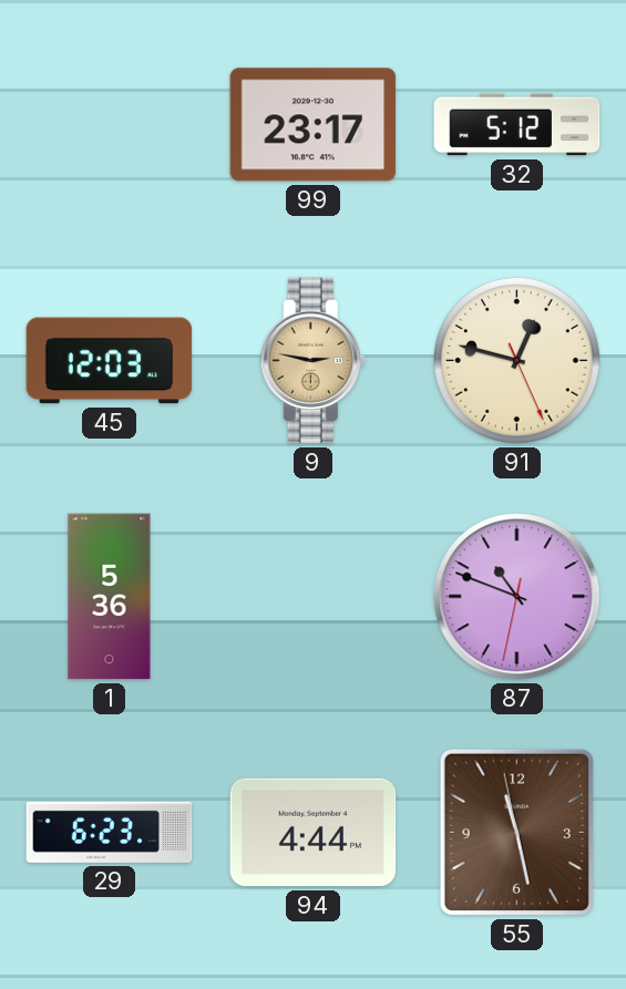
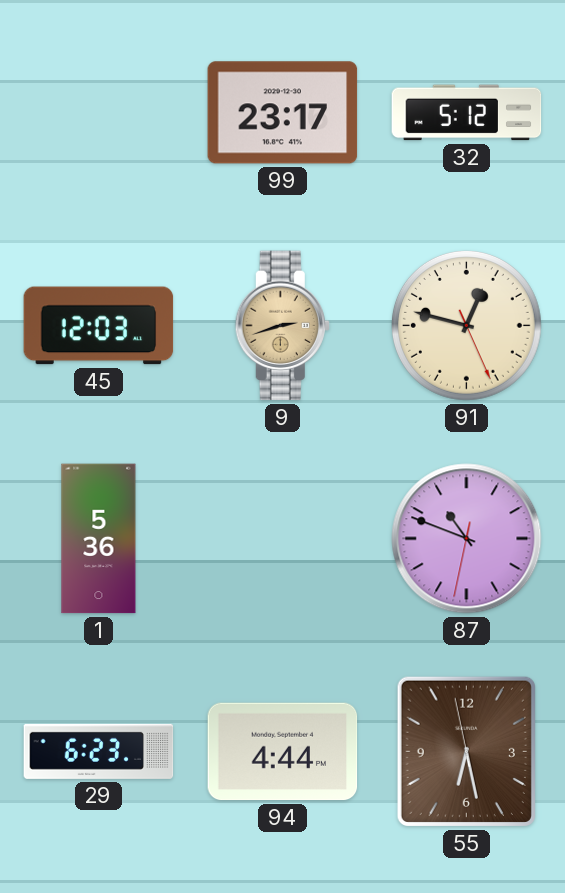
9: 2:47 -> 2:42
55: 11:27 -> 6:27
